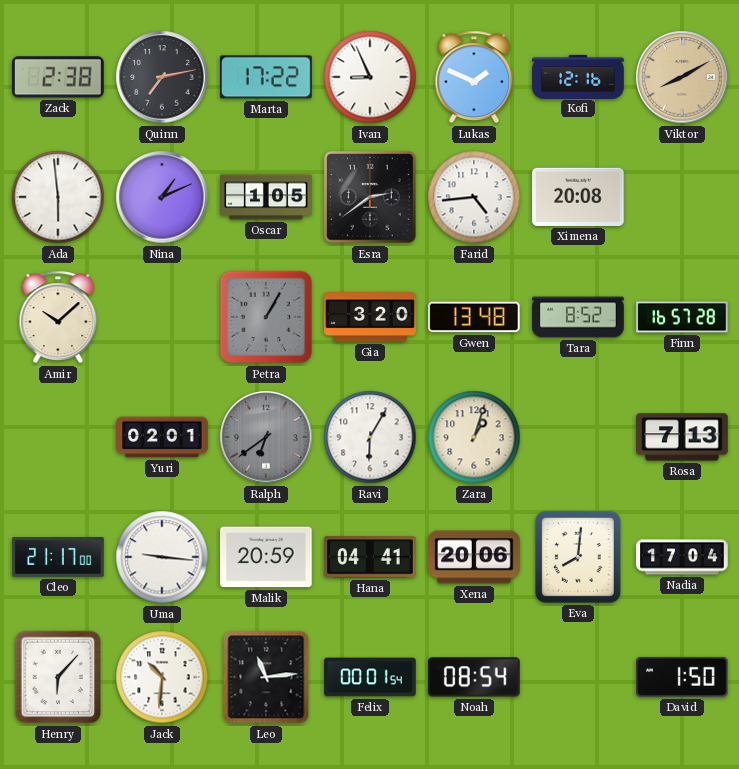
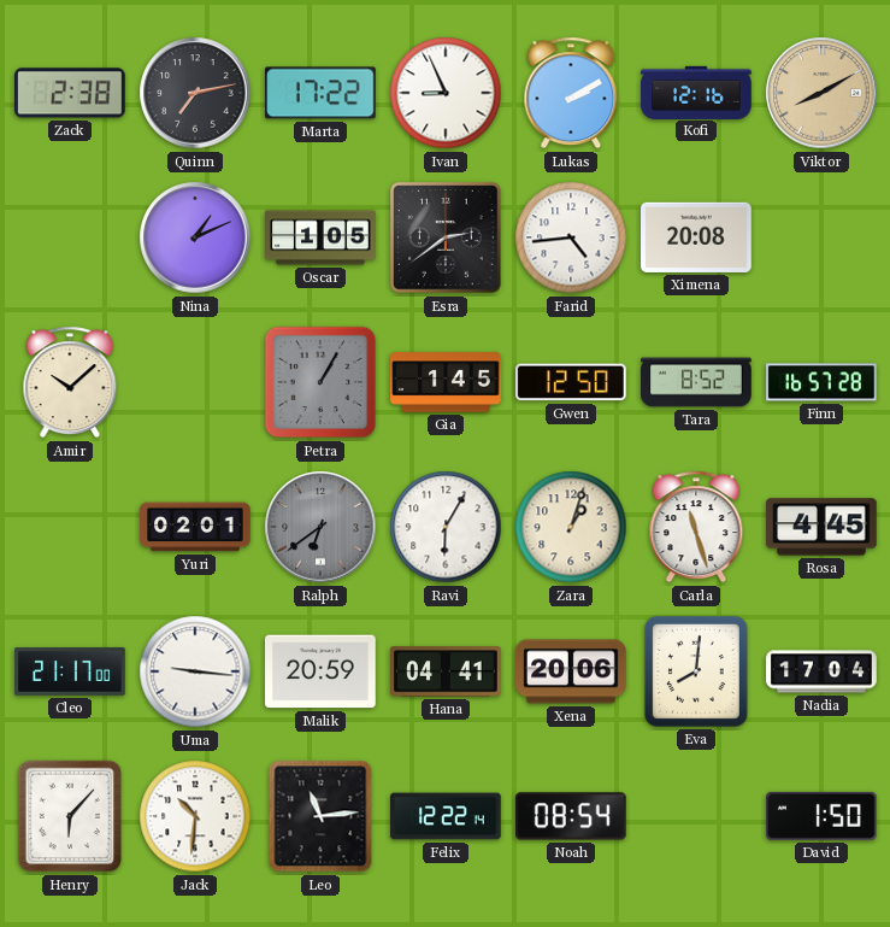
Lukas: 1:49 -> 2:10
Ada: 5:59 -> none
Gia: 3:20 -> 1:45
Gwen: 13:48 -> 12:50
Carla: none -> 11:27
Rosa: 7:13 -> 4:45
Felix: 00:01 -> 12:22
